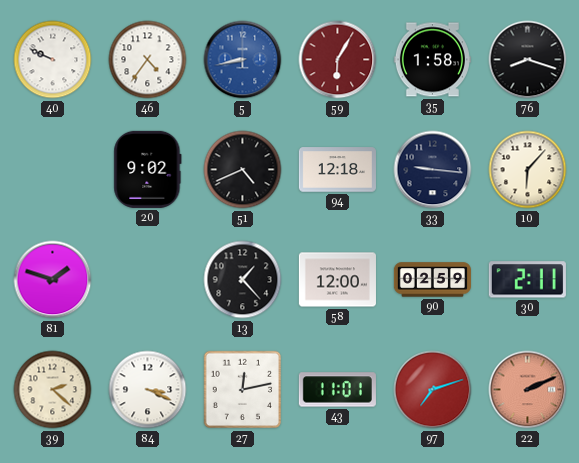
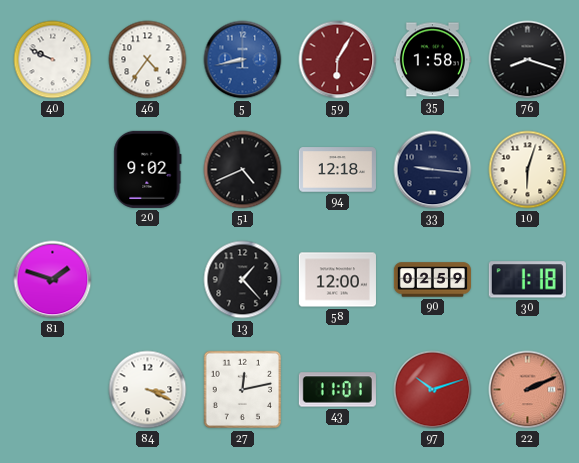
10: 6:07 -> 6:03
30: 2:11 -> 1:18
39: 2:22 -> none
97: 7:12 -> 10:12
